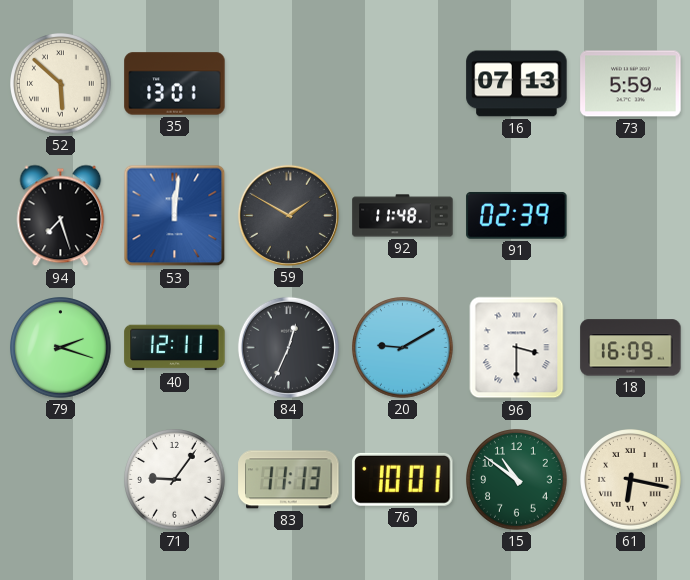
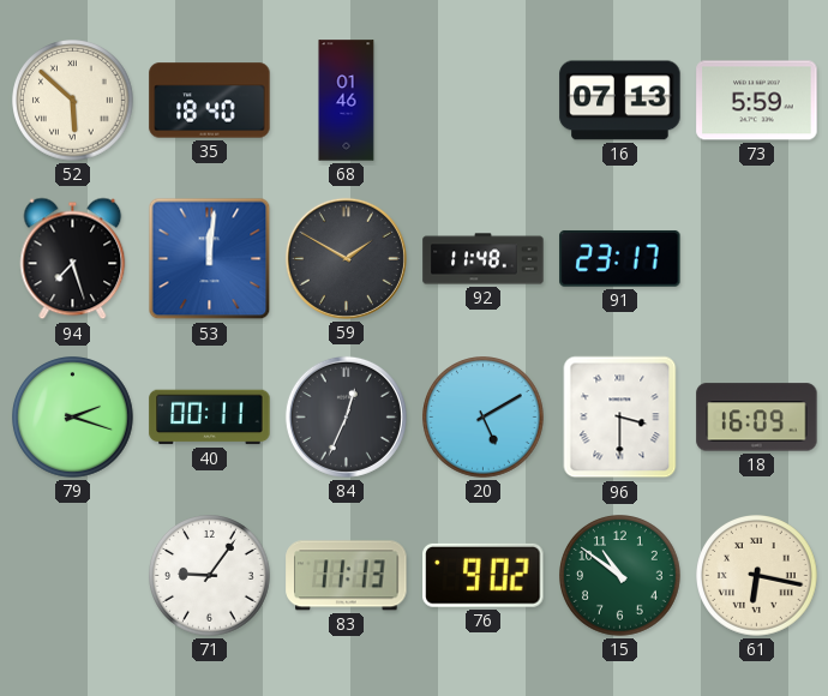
35: 13:01 -> 18:40
68: none -> 01:46
91: 02:39 -> 23:17
40: 12:11 -> 00:11
20: 9:10 -> 5:10
76: 10:01 -> 9:02
